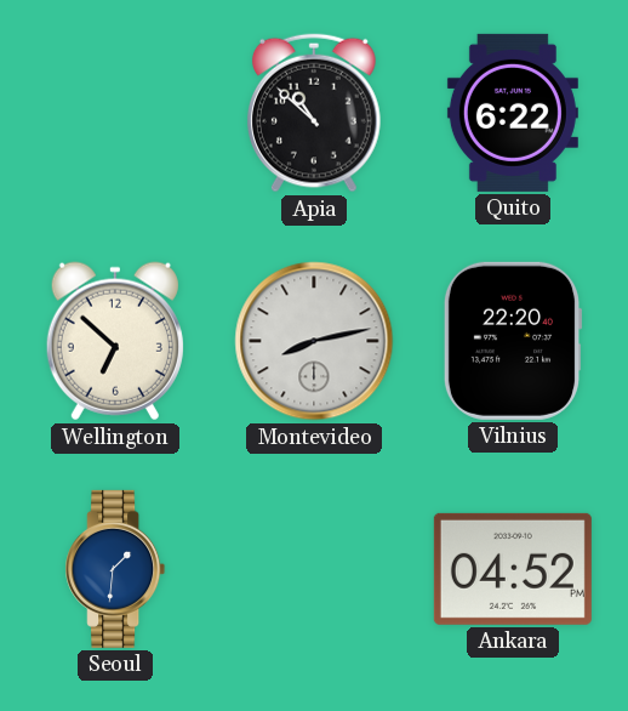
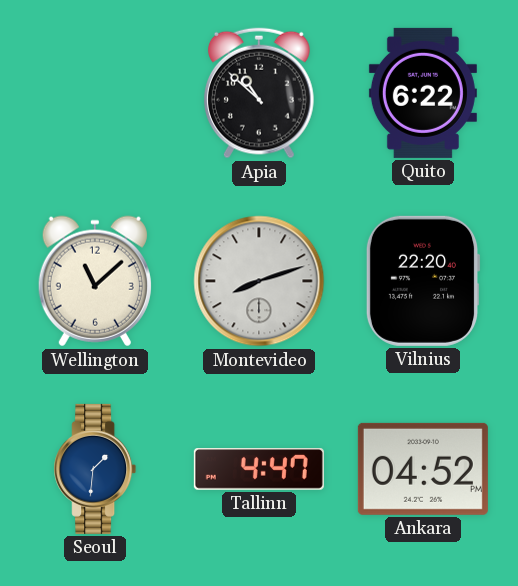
Wellington: 6:52 -> 11:08
Montevideo: 8:13 -> 8:12
Tallinn: none -> 4:47
